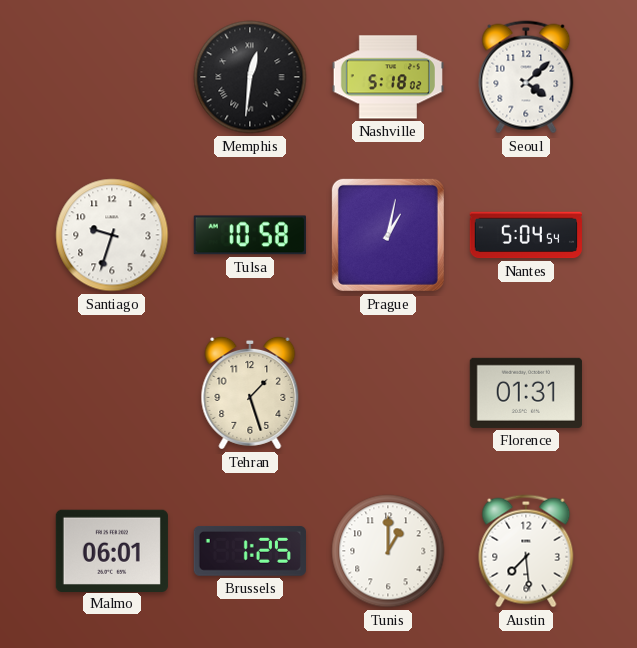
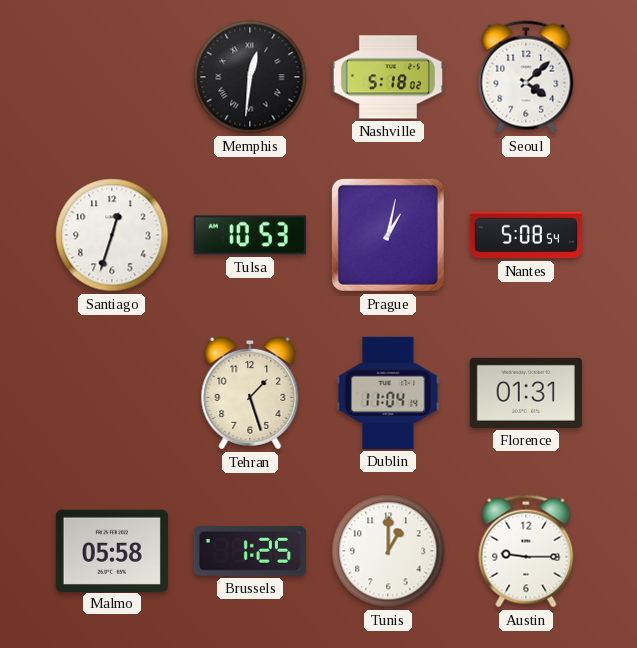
Santiago: 9:33 -> 12:33
Tulsa: 10:58 -> 10:53
Nantes: 5:04 -> 5:08
Dublin: none -> 11:04
Malmo: 06:01 -> 05:58
Austin: 7:29 -> 9:15
